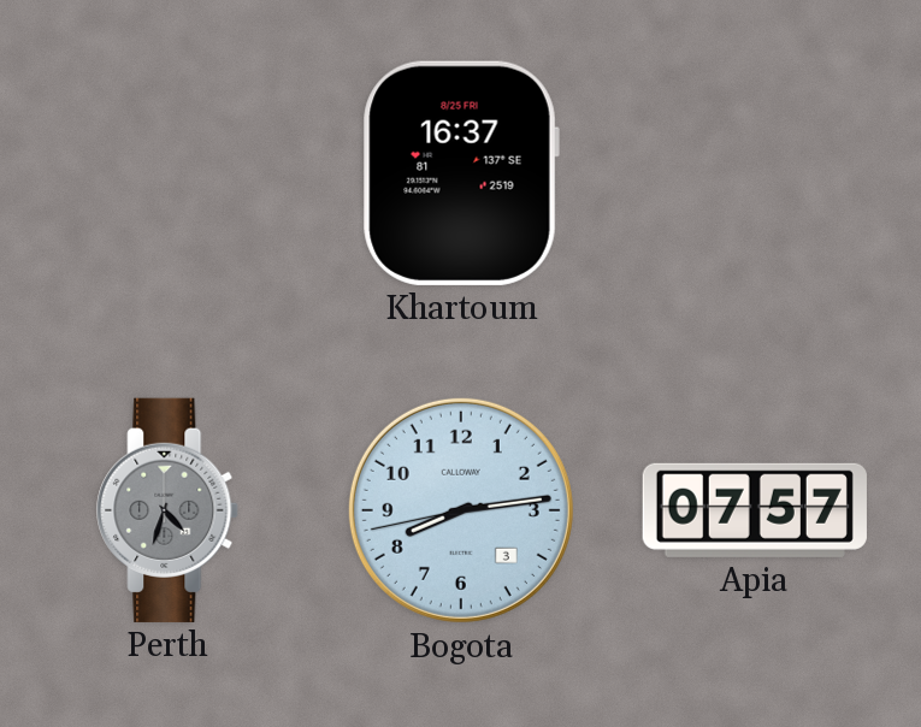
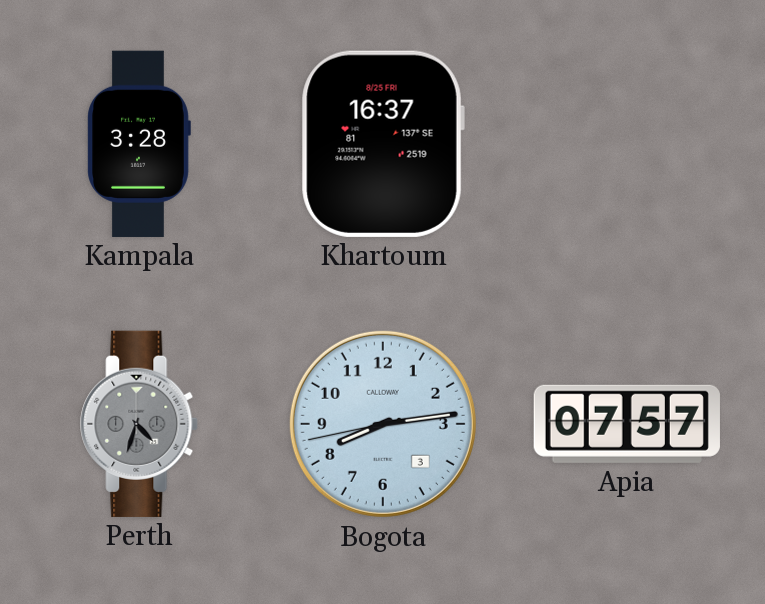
Kampala: none -> 3:28
